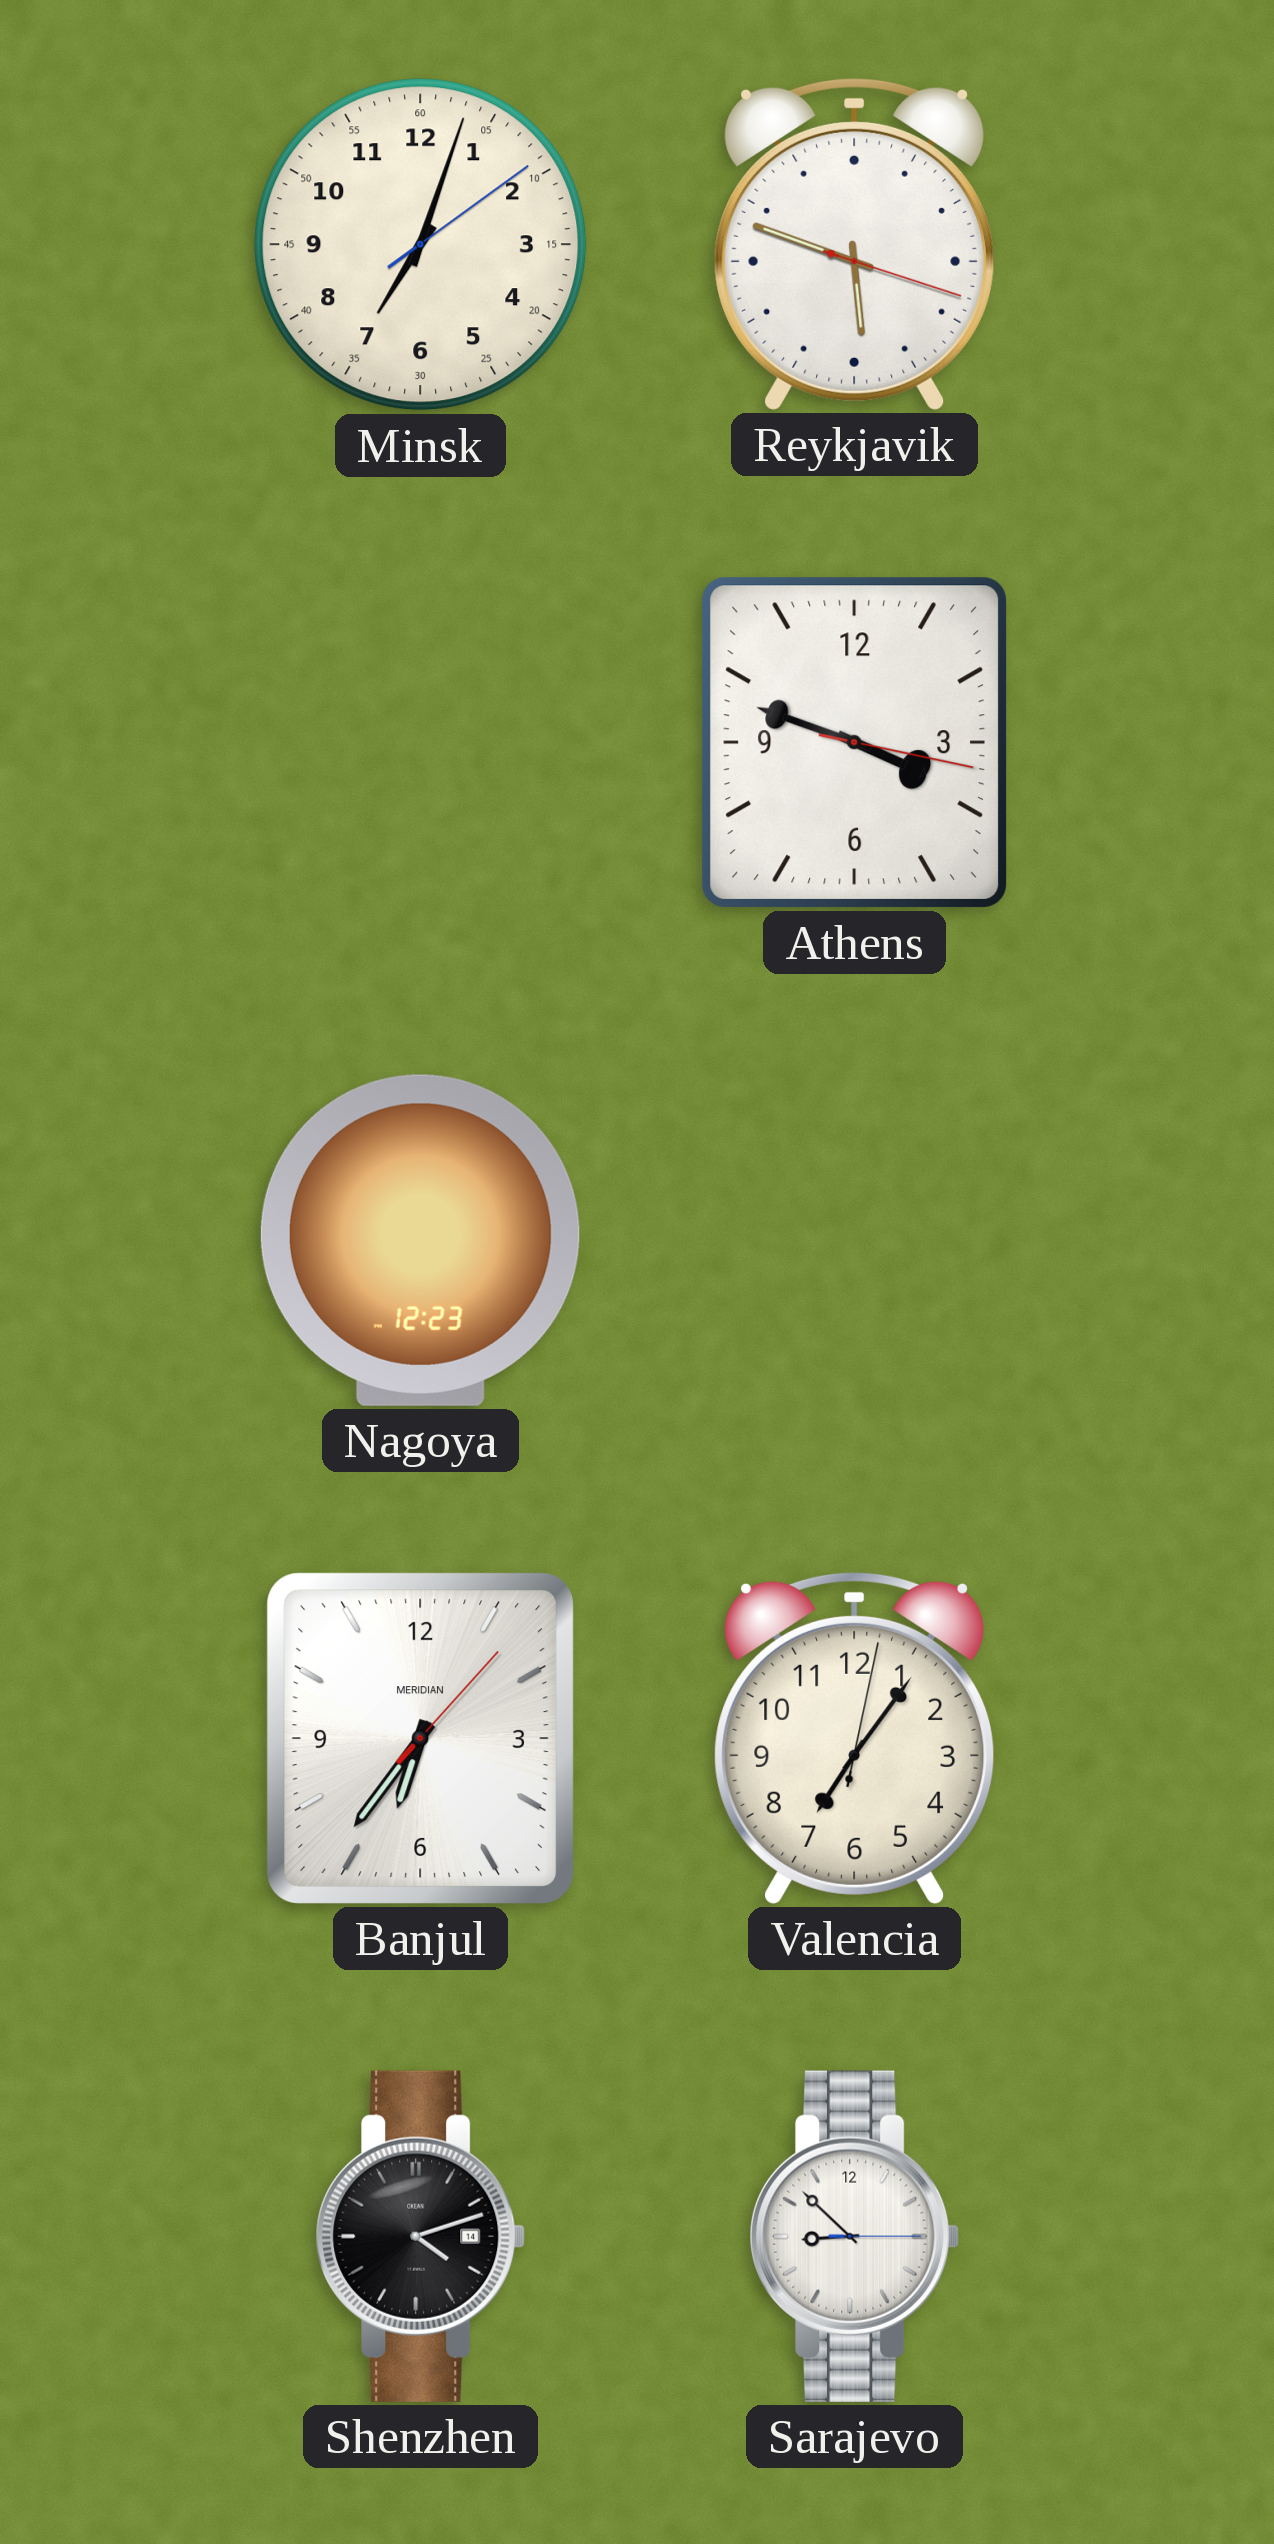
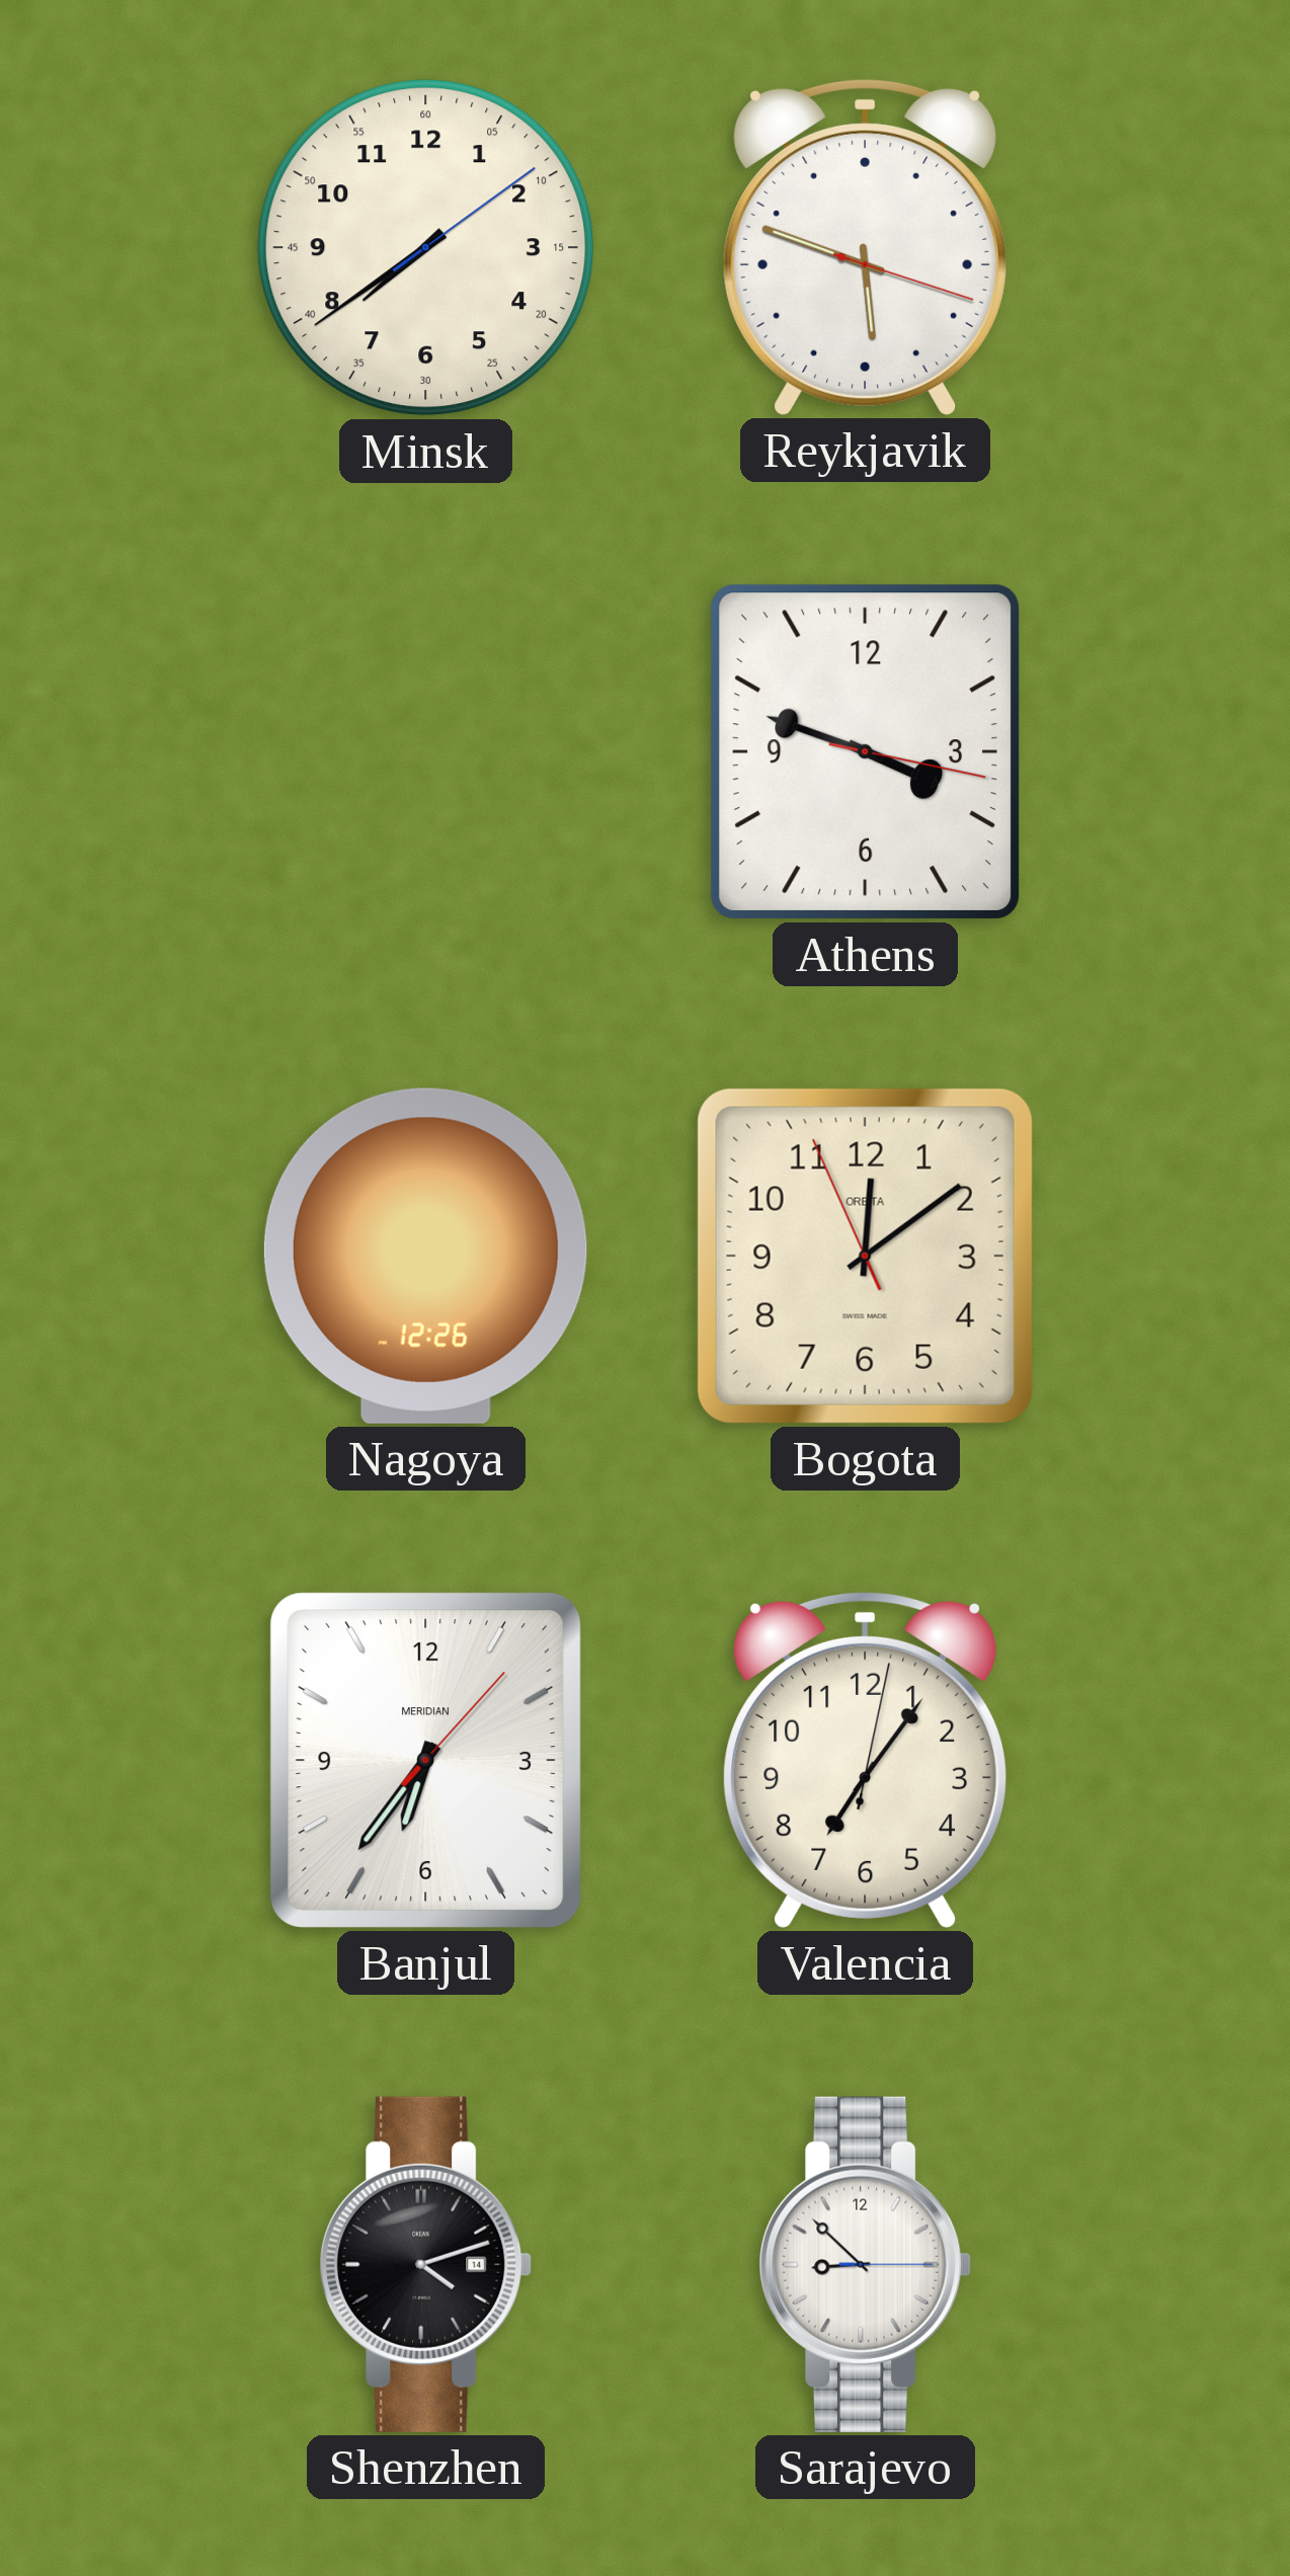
Minsk: 7:03 -> 7:39
Nagoya: 12:23 -> 12:26
Bogota: none -> 12:08
